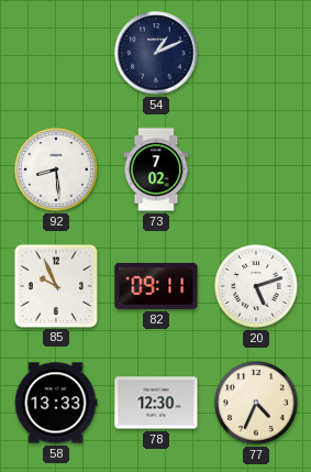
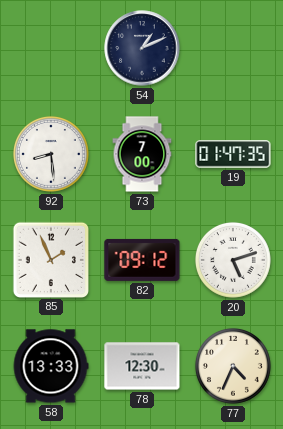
73: 7:02 -> 7:00
19: none -> 01:47
85: 9:56 -> 1:56
82: 09:11 -> 09:12
